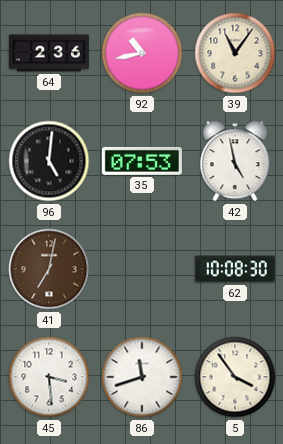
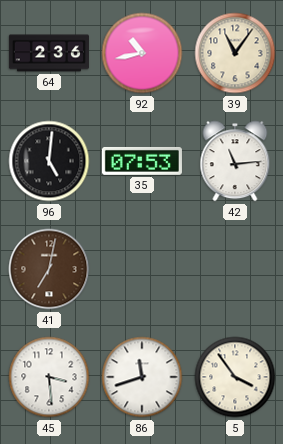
42: 4:58 -> 11:14
62: 10:08 -> none
